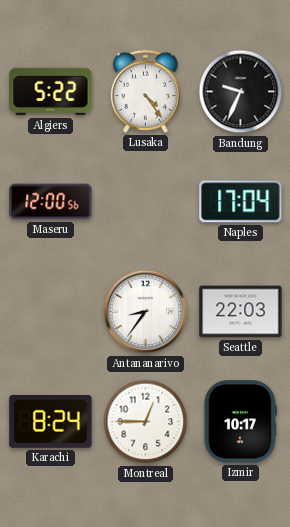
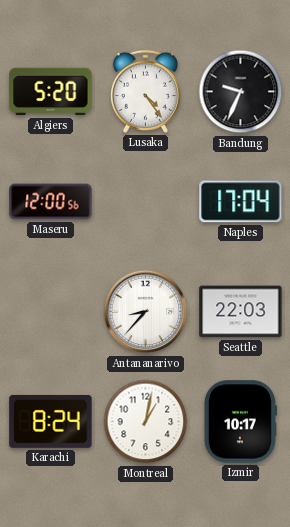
Algiers: 5:22 -> 5:20
Antananarivo: 8:36 -> 8:37
Montreal: 12:45 -> 1:02
